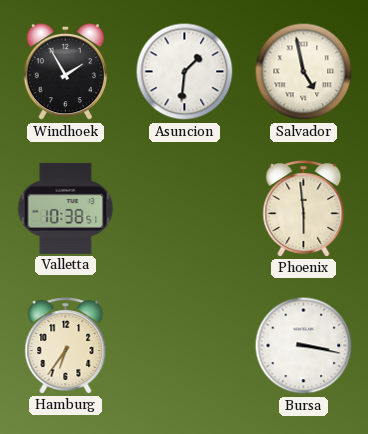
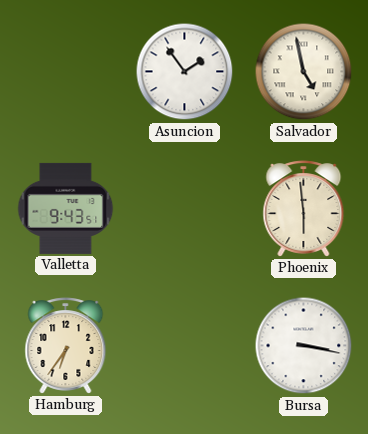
Windhoek: 1:55 -> none
Asuncion: 1:31 -> 1:54
Valletta: 10:38 -> 9:43
